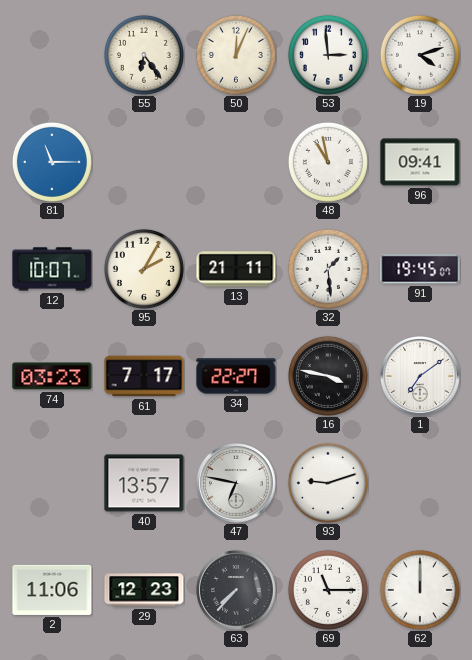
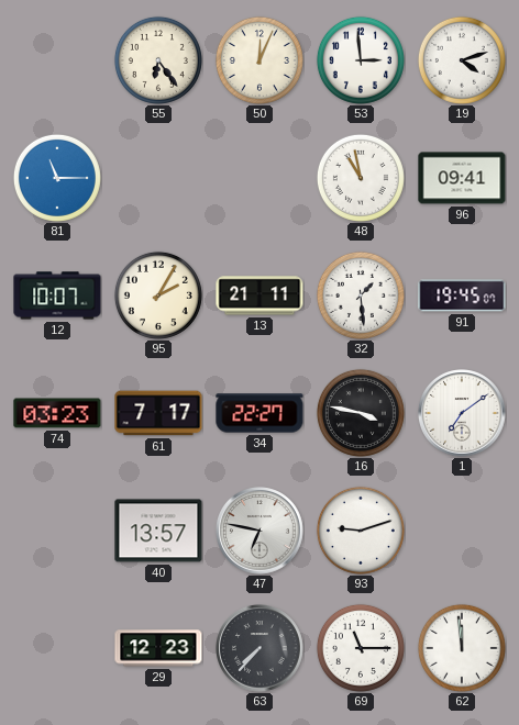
2: 11:06 -> none
62: 12:00 -> 11:59
